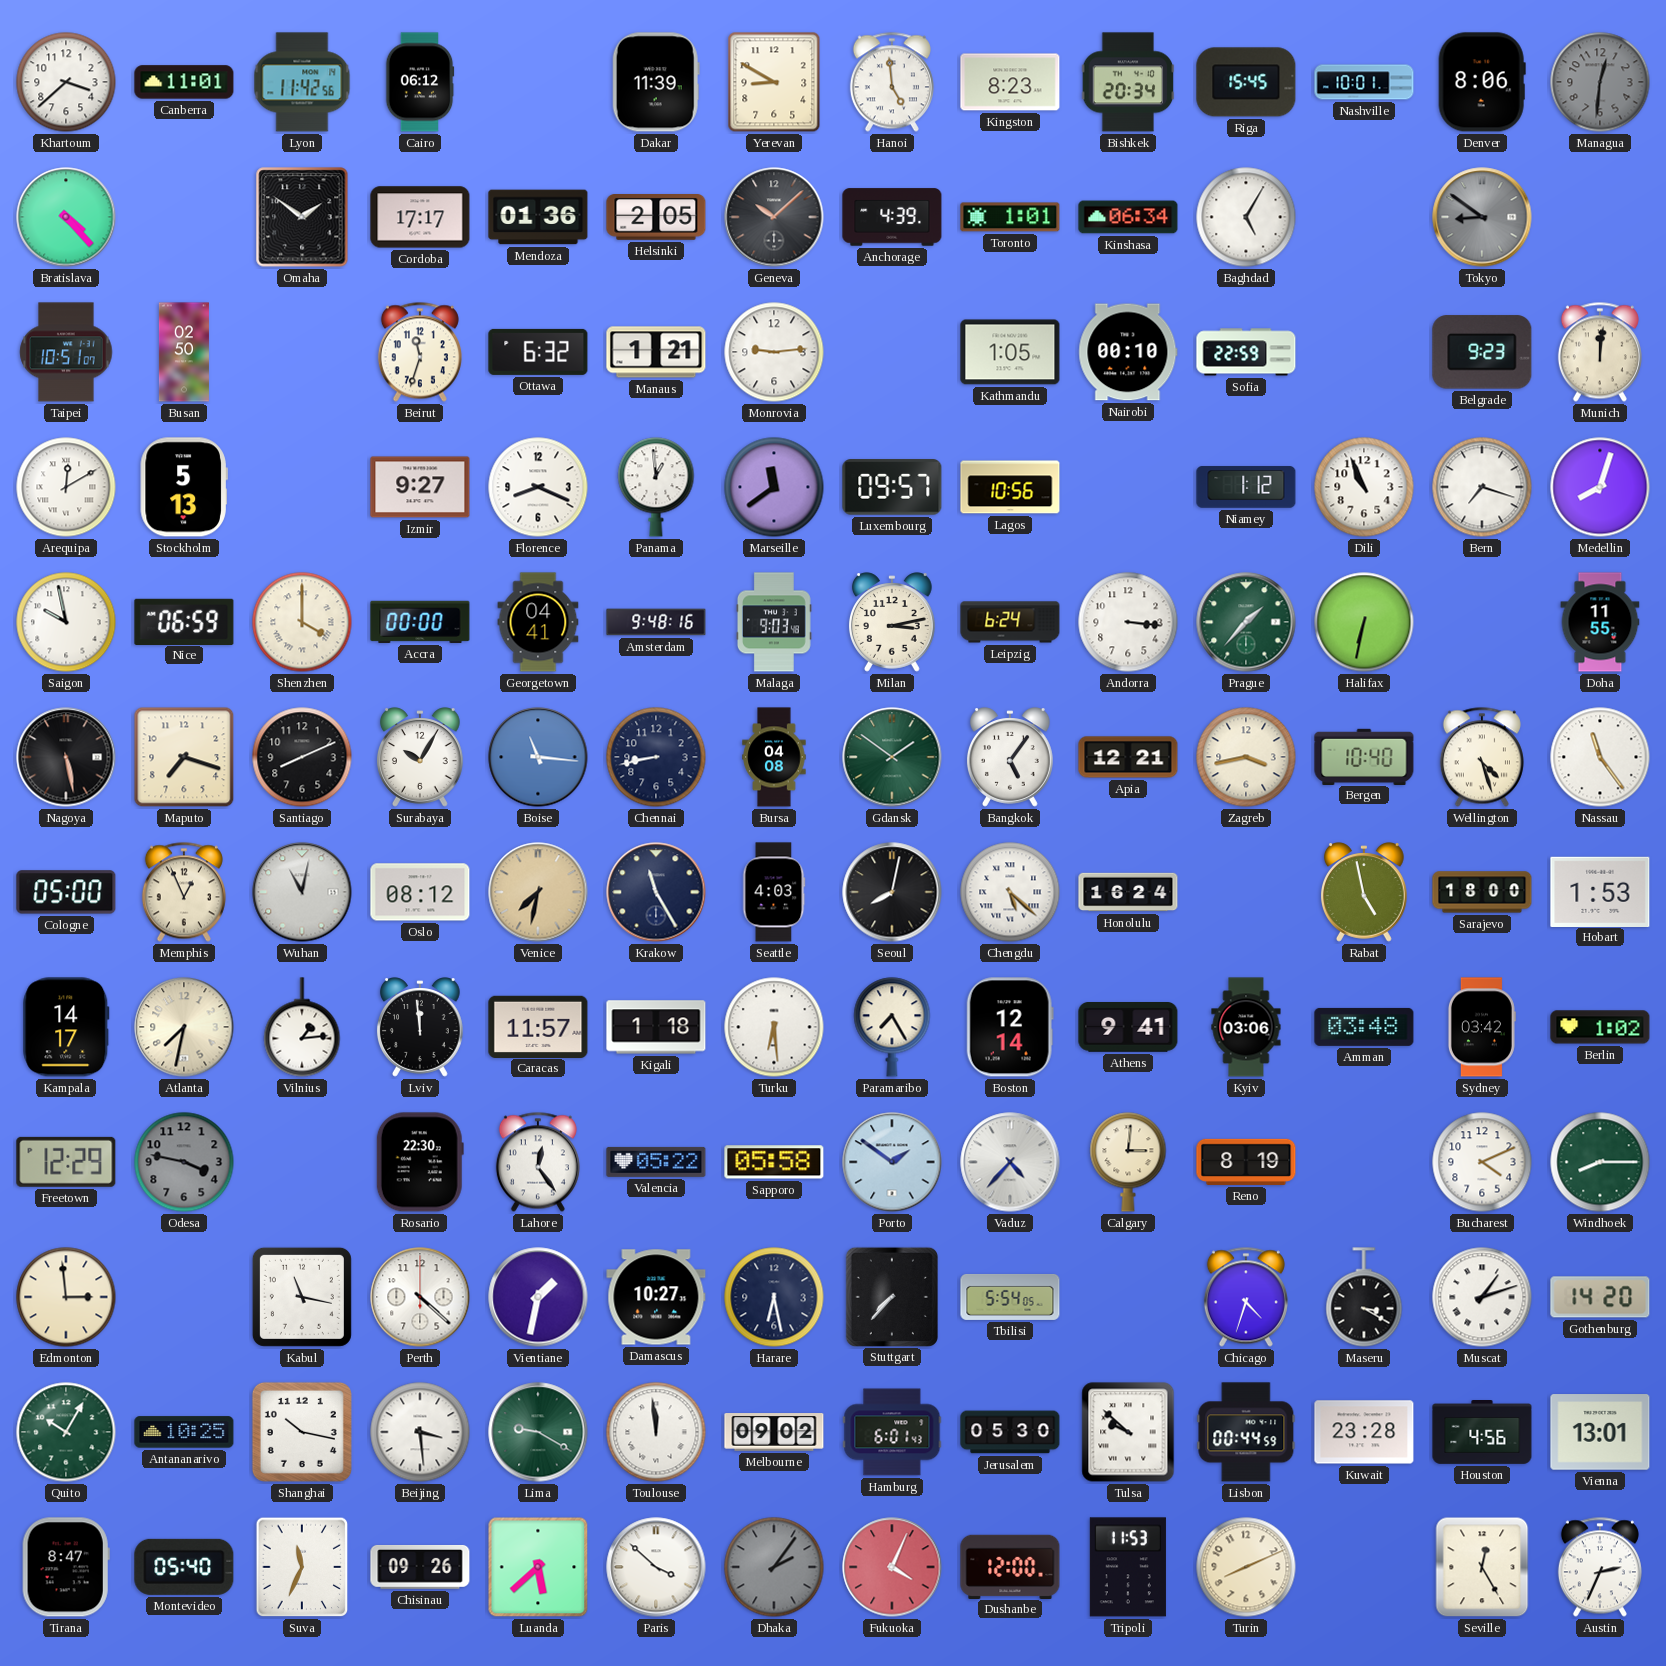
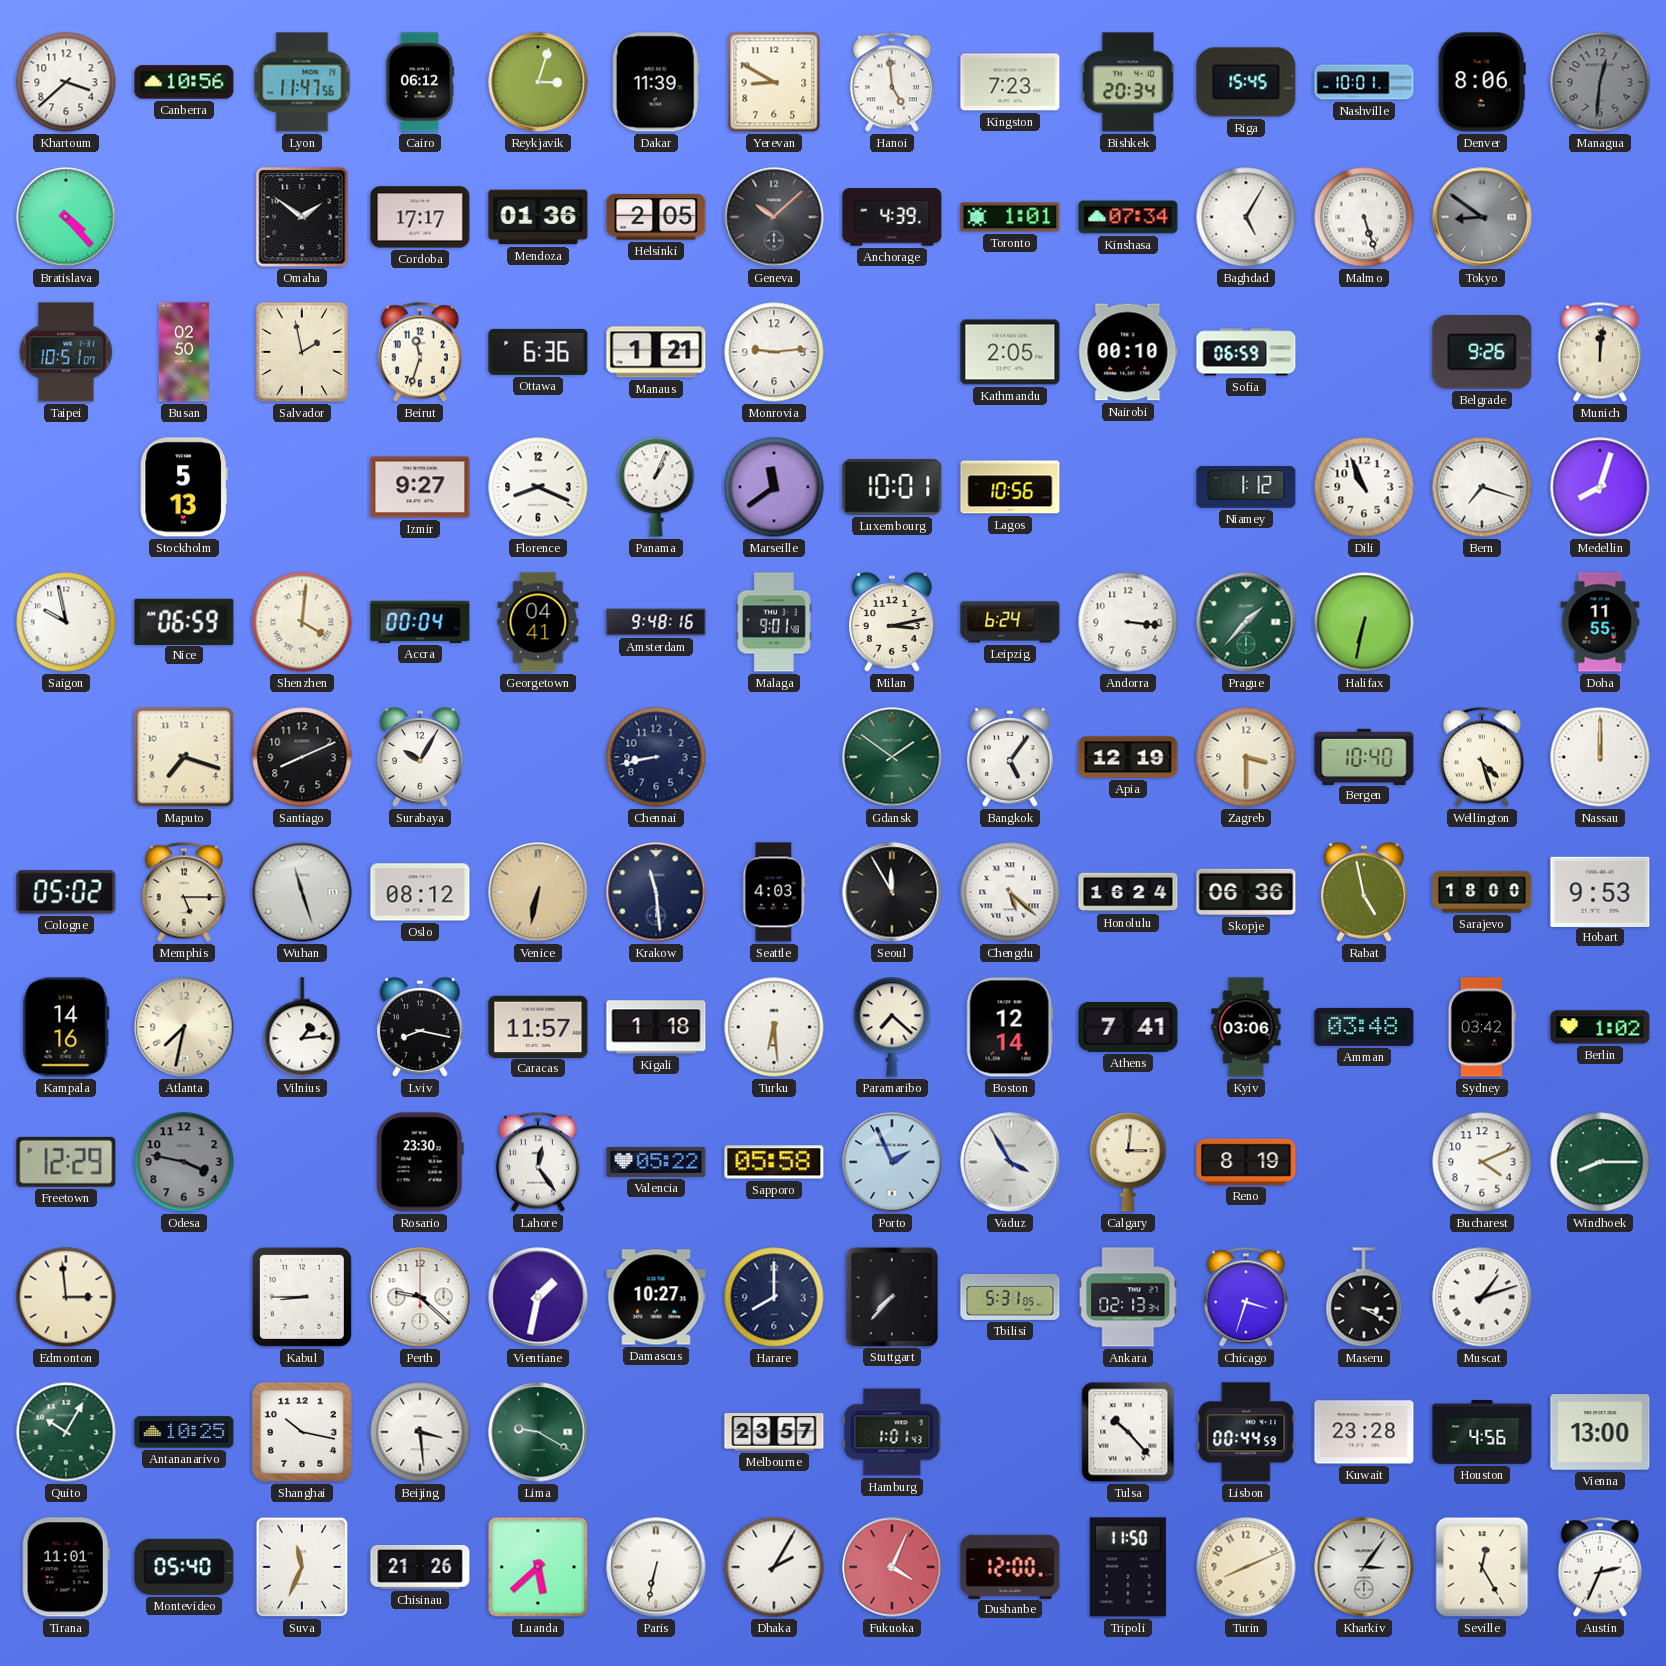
Canberra: 11:01 -> 10:56
Lyon: 11:42 -> 11:47
Reykjavik: none -> 3:03
Kingston: 8:23 -> 7:23
Kinshasa: 06:34 -> 07:34
Malmo: none -> 5:27
Salvador: none -> 1:58
Ottawa: 6:32 -> 6:36
Kathmandu: 1:05 -> 2:05
Sofia: 22:59 -> 06:59
Belgrade: 9:23 -> 9:26
Arequipa: 12:10 -> none
Panama: 12:59 -> 1:04
Luxembourg: 09:57 -> 10:01
Shenzhen: 4:00 -> 4:01
Accra: 00:00 -> 00:04
Malaga: 9:03 -> 9:01
Nagoya: 5:28 -> none
Boise: 11:16 -> none
Bursa: 04:08 -> none
Apia: 12:21 -> 12:19
Zagreb: 3:43 -> 3:30
Nassau: 11:24 -> 12:00
Cologne: 05:00 -> 05:02
Memphis: 12:56 -> 5:15
Wuhan: 11:02 -> 11:27
Venice: 7:32 -> 6:32
Krakow: 11:25 -> 11:29
Seoul: 8:02 -> 11:55
Skopje: none -> 06:36
Hobart: 1:53 -> 9:53
Kampala: 14:17 -> 14:16
Lviv: 11:59 -> 8:17
Paramaribo: 7:25 -> 7:22
Athens: 9:41 -> 7:41
Rosario: 22:30 -> 23:30
Porto: 1:51 -> 1:56
Vaduz: 4:37 -> 3:55
Kabul: 11:17 -> 8:45
Perth: 4:22 -> 9:22
Harare: 6:28 -> 8:00
Tbilisi: 5:54 -> 5:31
Ankara: none -> 02:13
Chicago: 4:33 -> 3:33
Gothenburg: 14:20 -> none
Toulouse: 11:59 -> none
Melbourne: 09:02 -> 23:57
Hamburg: 6:01 -> 1:01
Jerusalem: 05:30 -> none
Tulsa: 9:52 -> 10:23
Vienna: 13:01 -> 13:00
Tirana: 8:47 -> 11:01
Chisinau: 09:26 -> 21:26
Paris: 3:52 -> 6:32
Dhaka: 2:06 -> 2:05
Dhaka dial: grey -> white
Tripoli: 11:53 -> 11:50
Kharkiv: none -> 3:06
